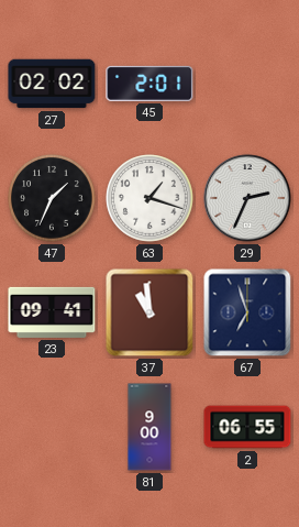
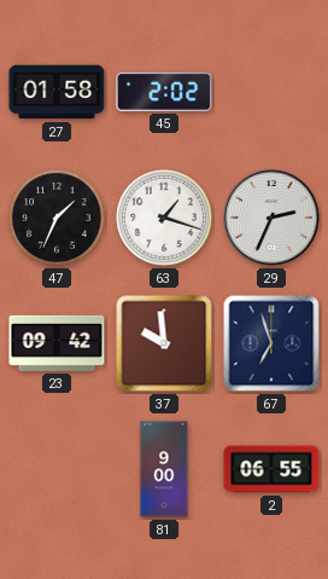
27: 02:02 -> 01:58
45: 2:01 -> 2:02
23: 09:41 -> 09:42
37: 10:59 -> 9:59
